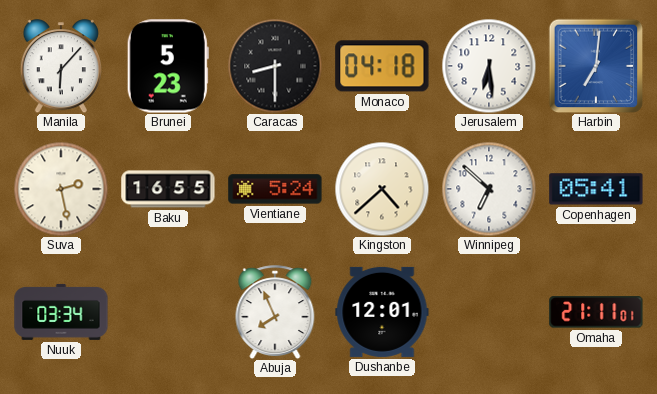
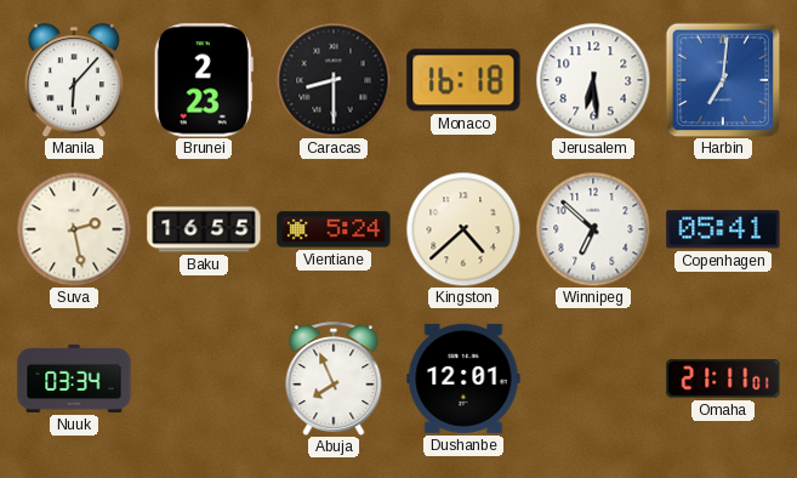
Brunei: 5:23 -> 2:23
Monaco: 04:18 -> 16:18
